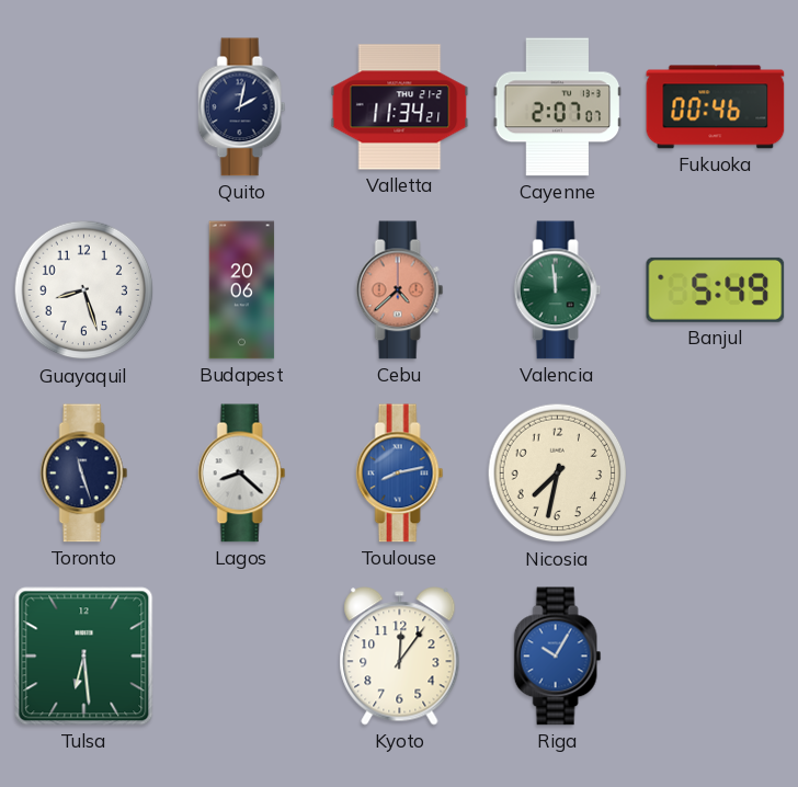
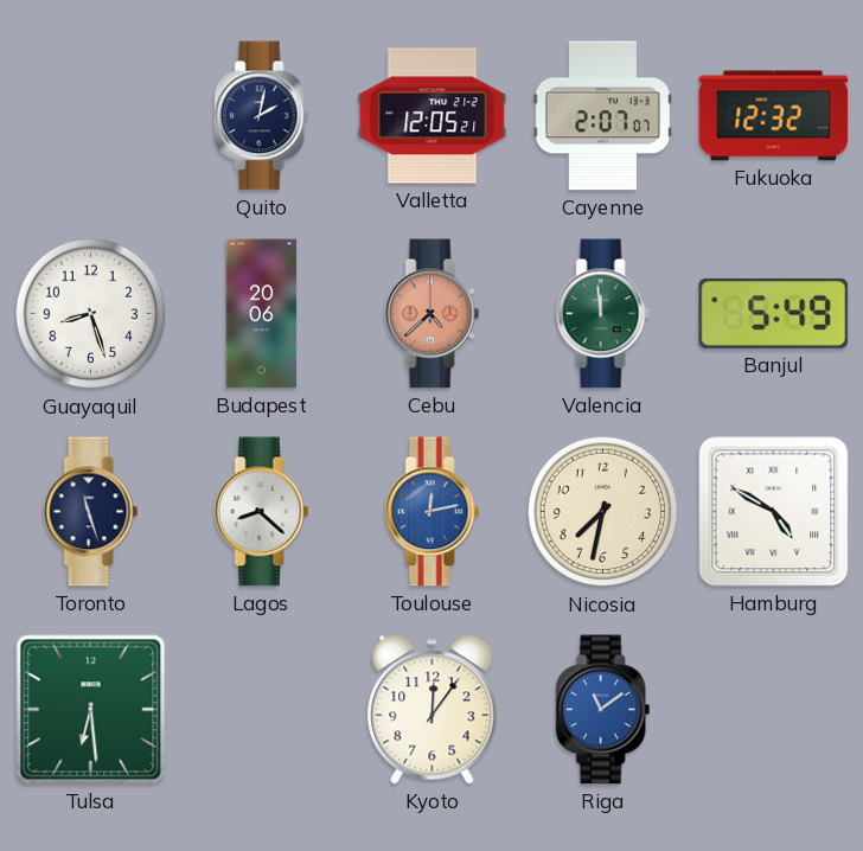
Valletta: 11:34 -> 12:05
Fukuoka: 00:46 -> 12:32
Toulouse: 8:13 -> 12:13
Hamburg: none -> 4:50
Riga: 10:05 -> 11:09
